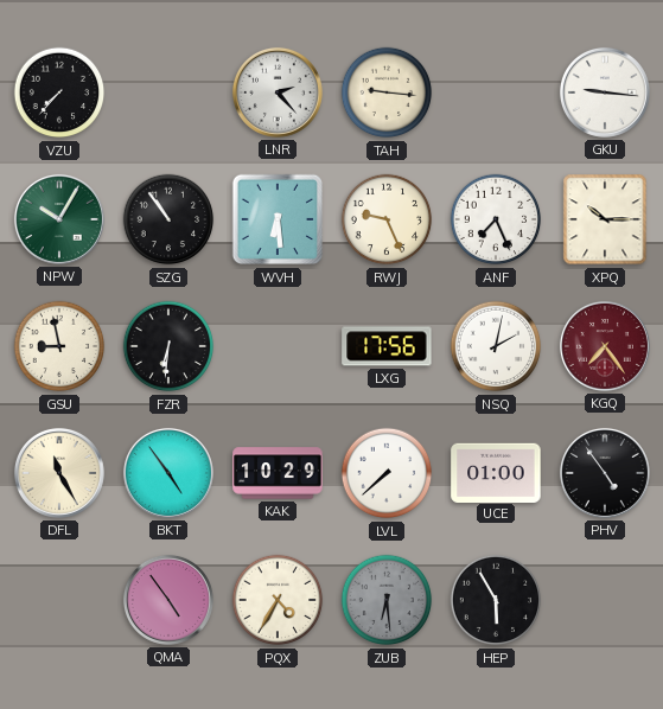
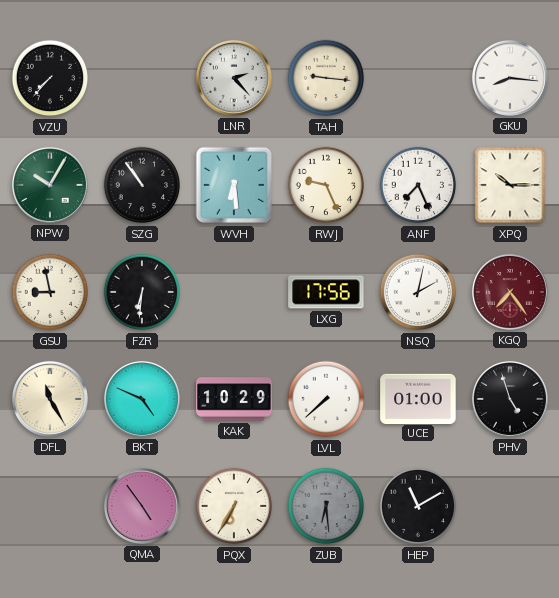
GKU: 9:16 -> 8:16
BKT: 4:54 -> 4:49
PHV: 4:54 -> 4:57
PQX: 4:35 -> 6:35
HEP: 5:55 -> 11:10
